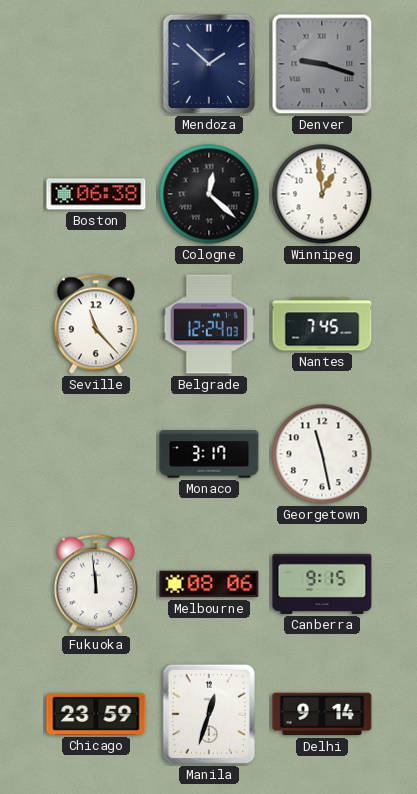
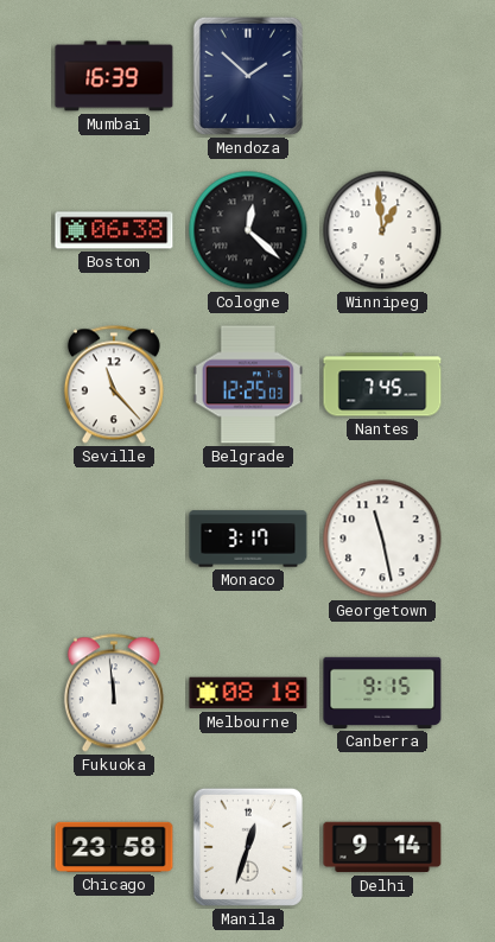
Mumbai: none -> 16:39
Denver: 9:18 -> none
Belgrade: 12:24 -> 12:25
Melbourne: 08:06 -> 08:18
Chicago: 23:59 -> 23:58
